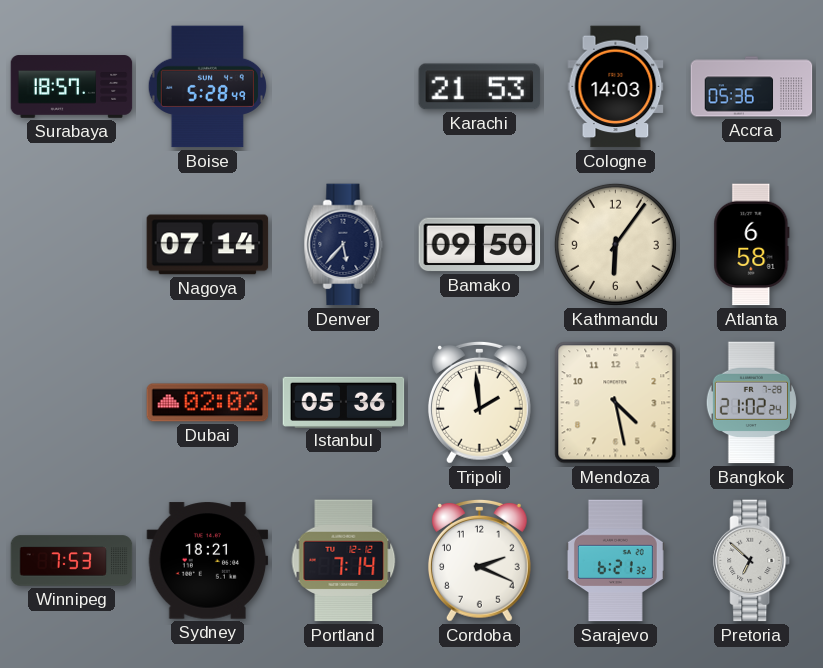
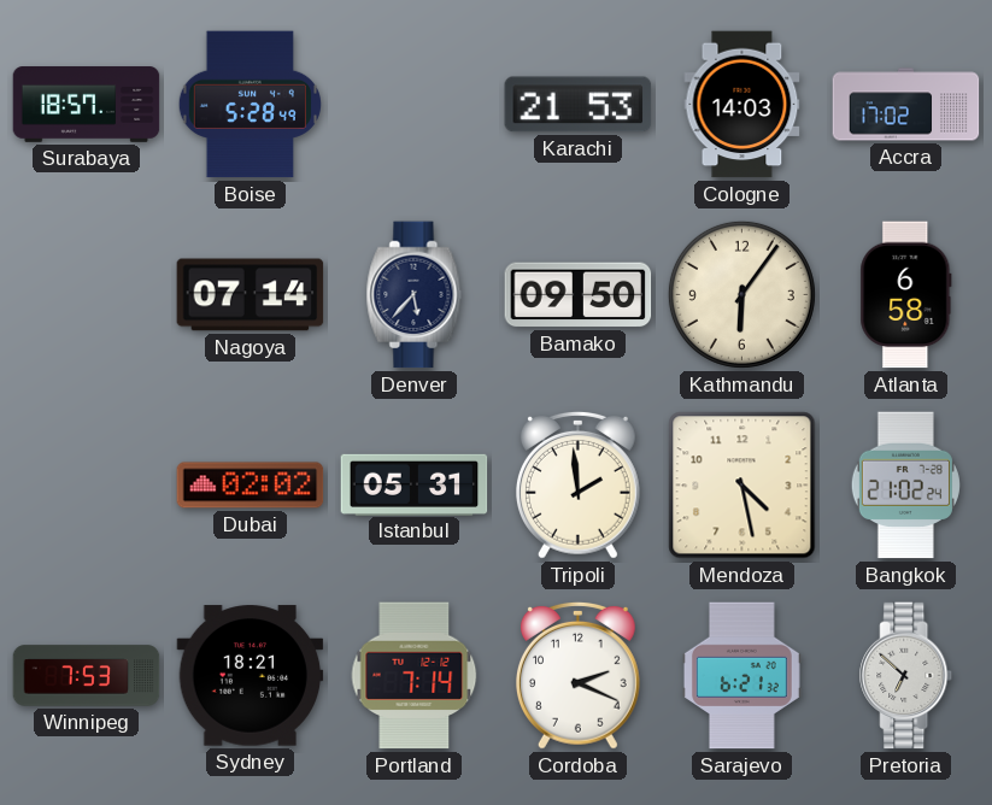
Accra: 05:36 -> 17:02
Istanbul: 05:36 -> 05:31
